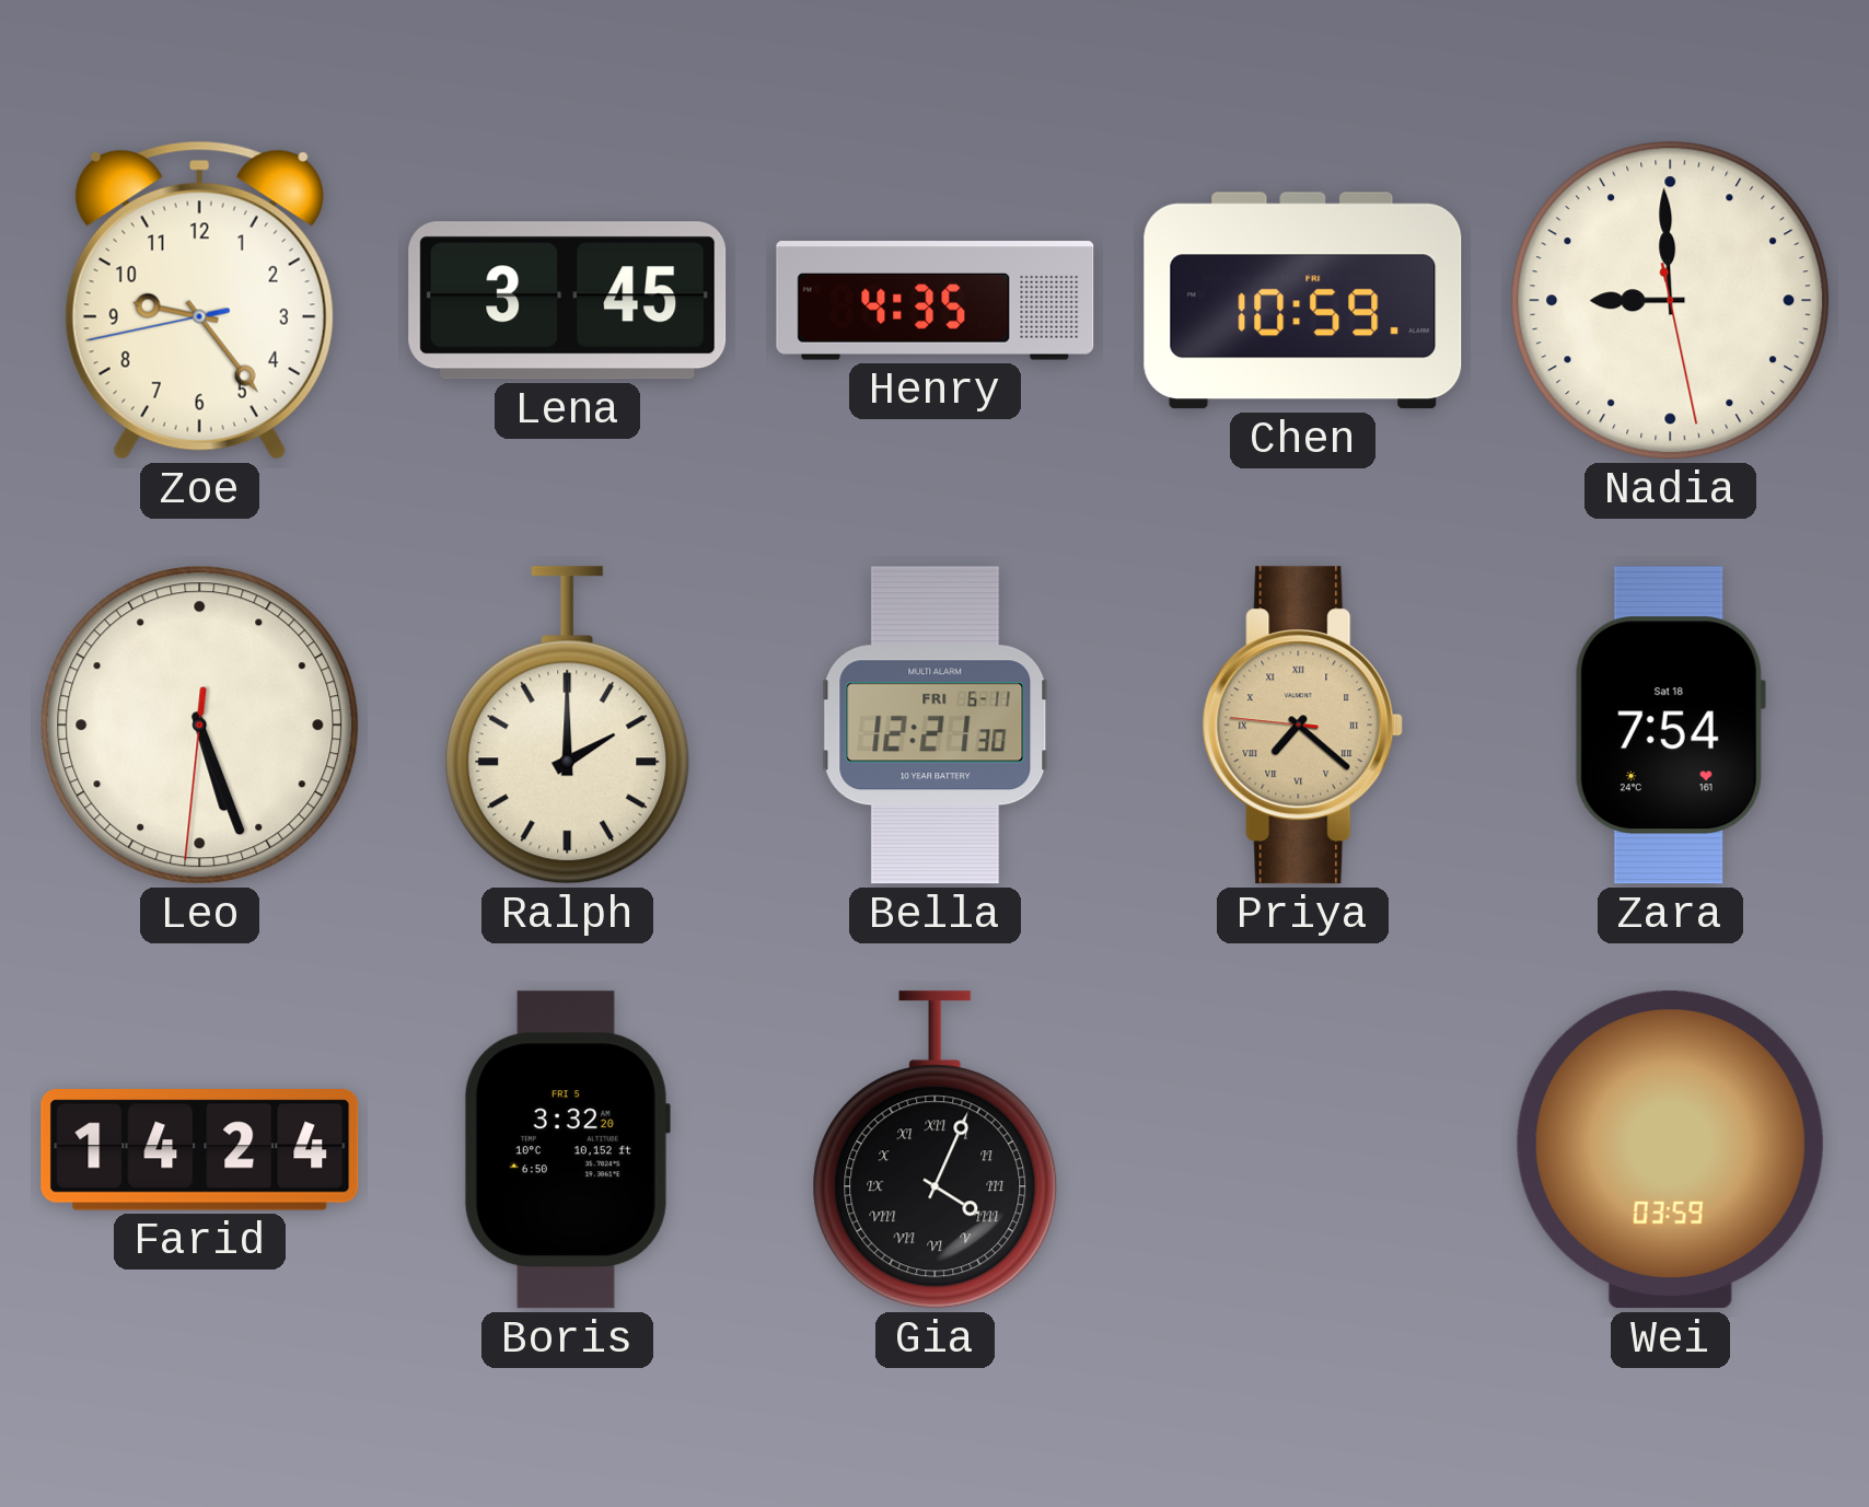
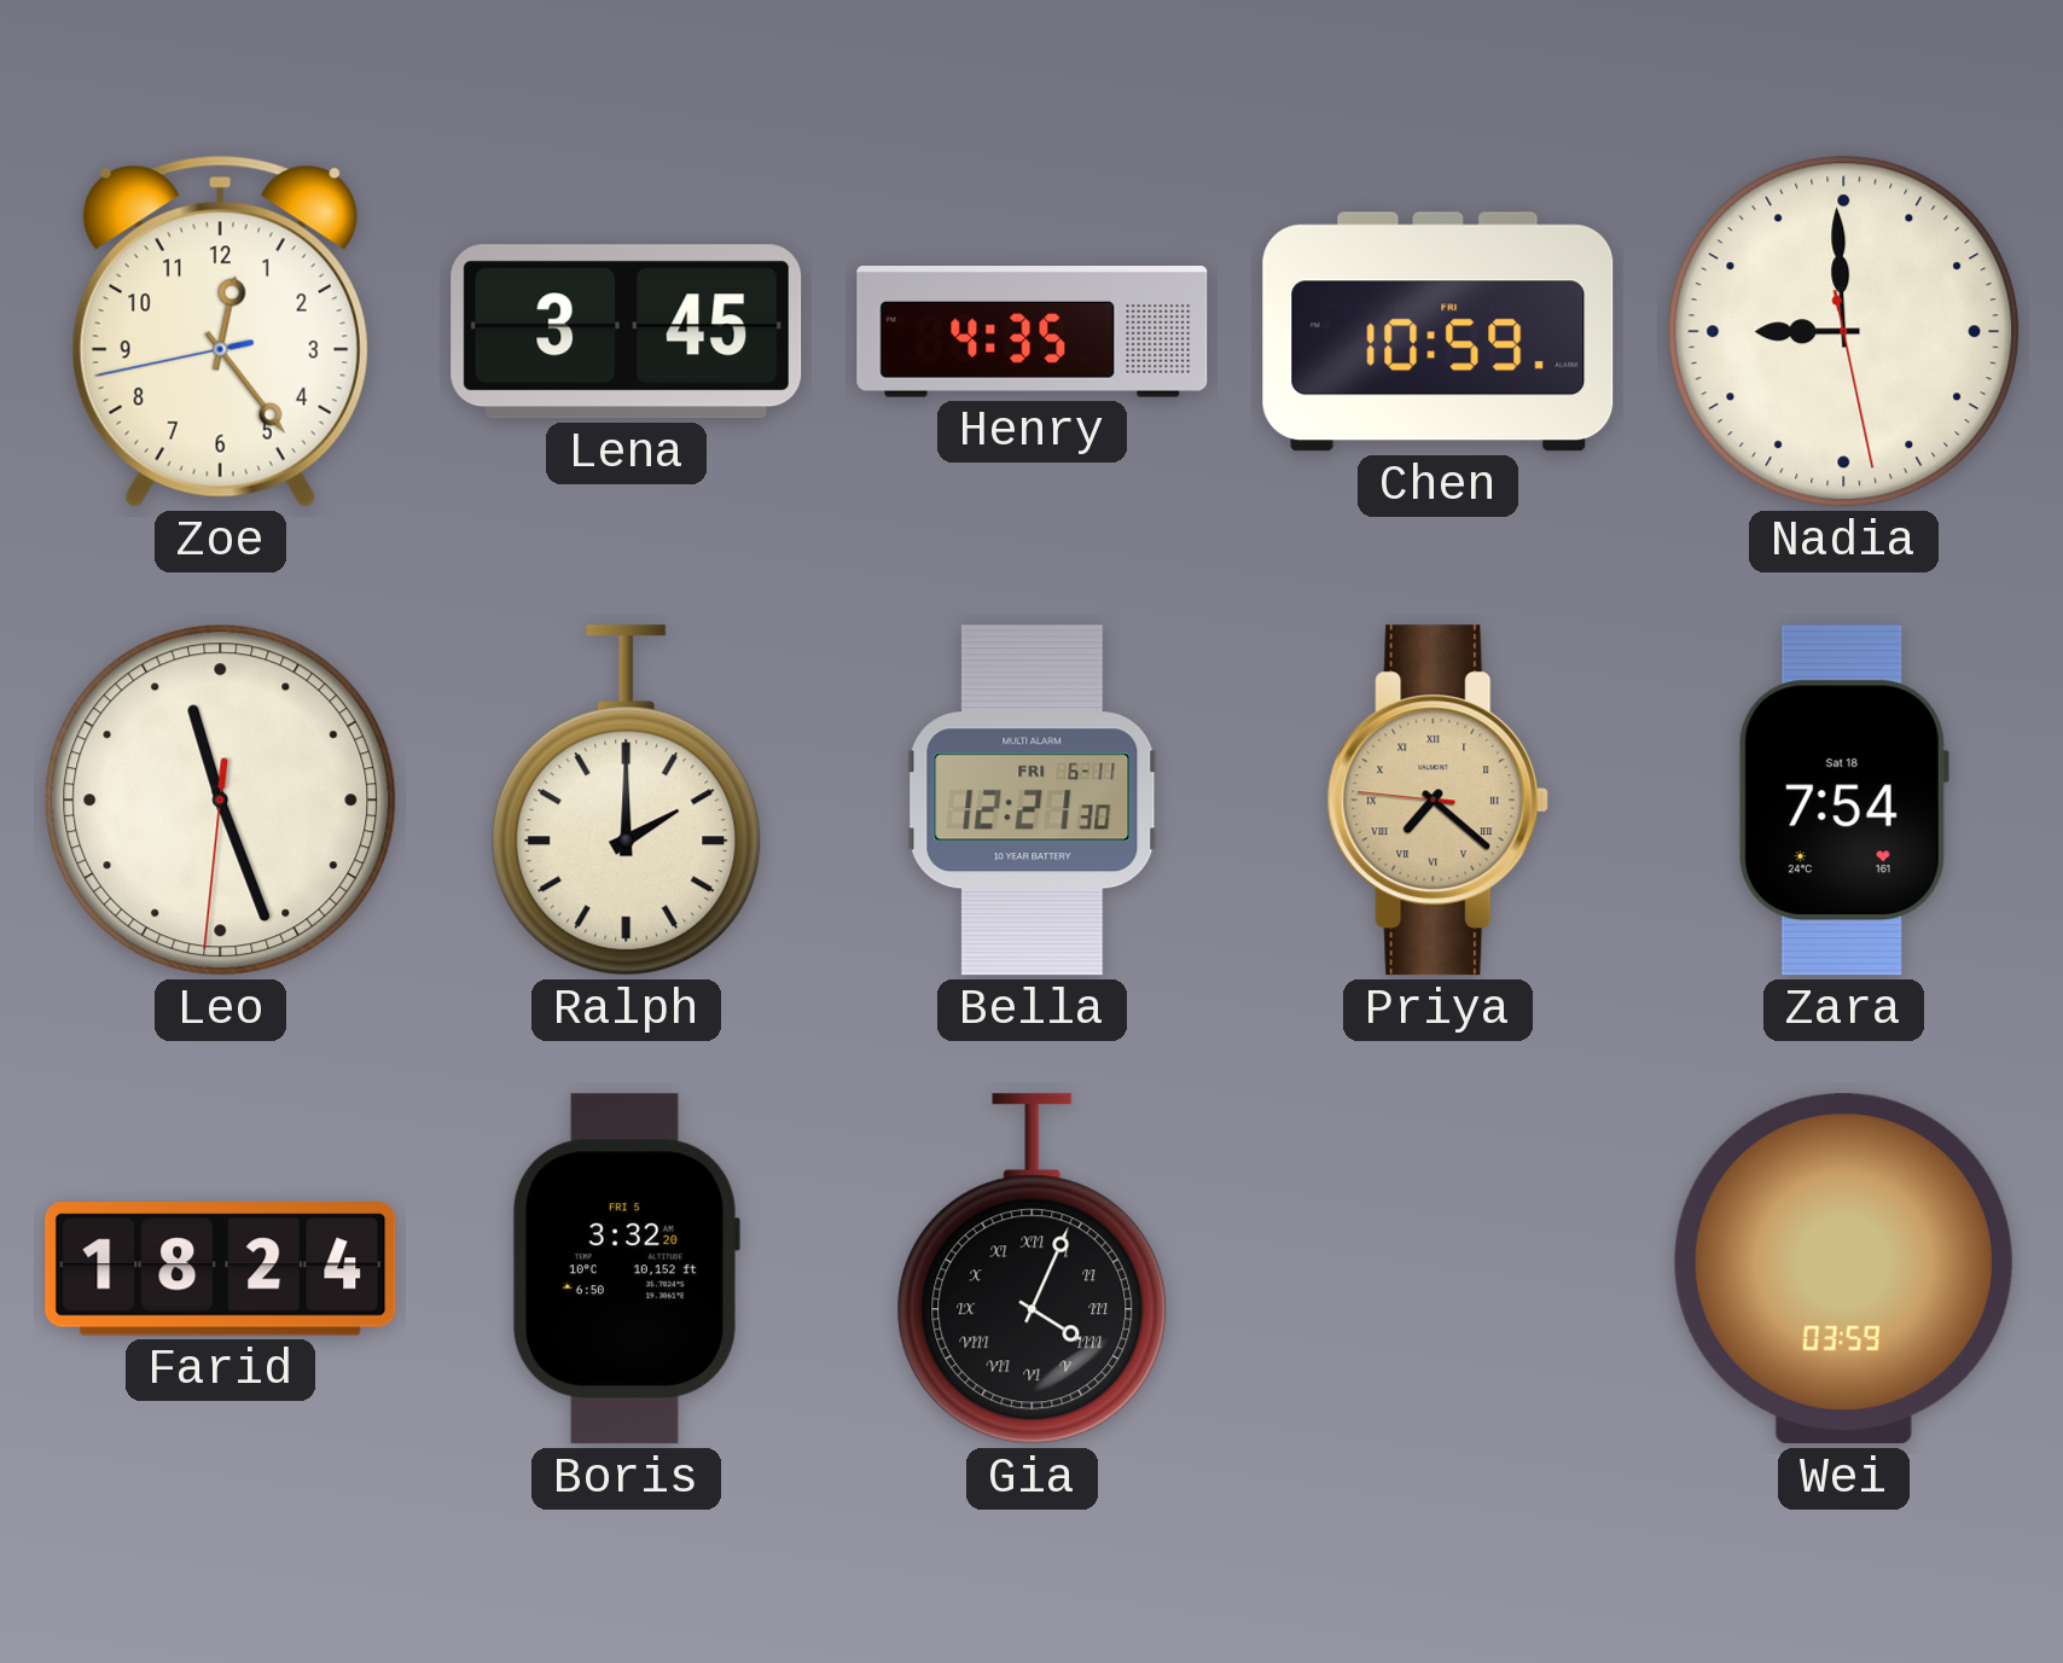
Zoe: 9:23 -> 12:23
Leo: 5:26 -> 11:26
Farid: 14:24 -> 18:24
